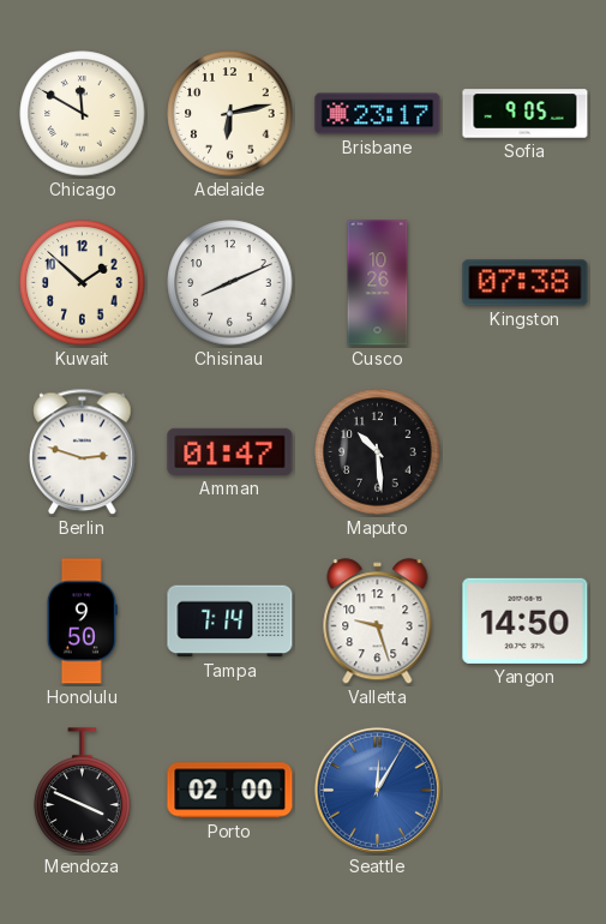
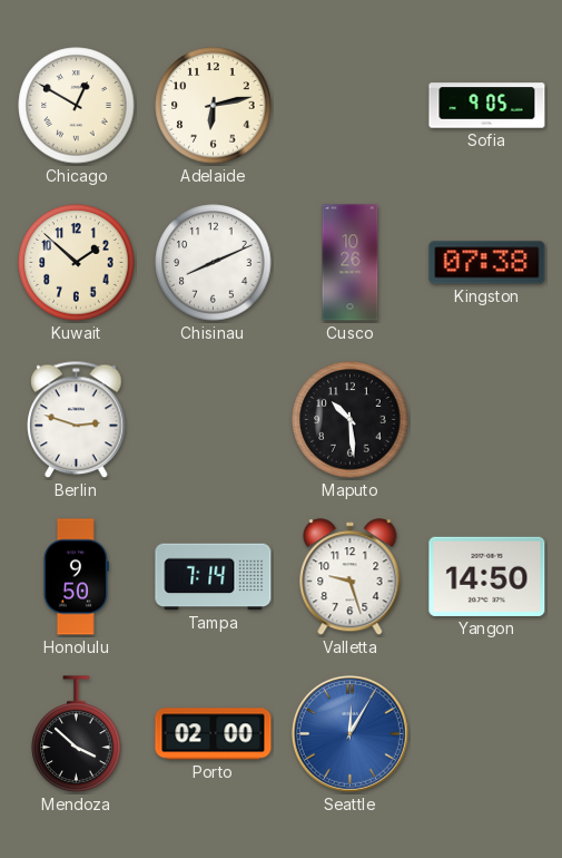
Chicago: 11:50 -> 12:50
Brisbane: 23:17 -> none
Amman: 01:47 -> none
Mendoza: 3:49 -> 3:52
